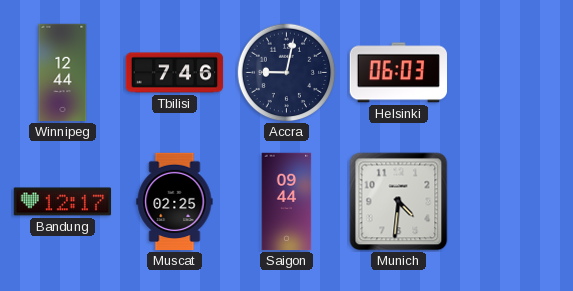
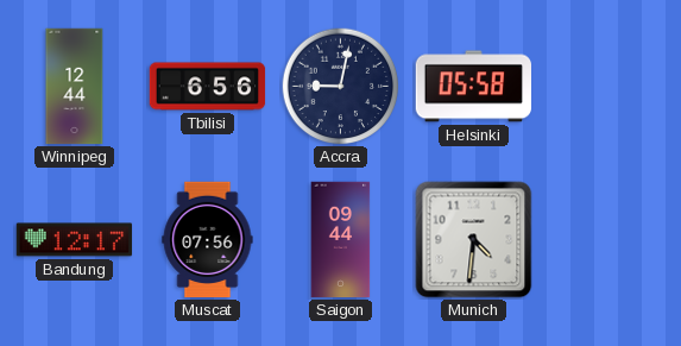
Tbilisi: 7:46 -> 6:56
Helsinki: 06:03 -> 05:58
Muscat: 02:25 -> 07:56
